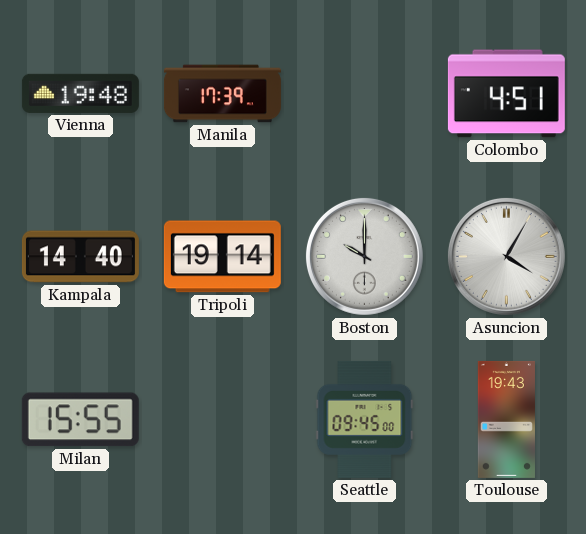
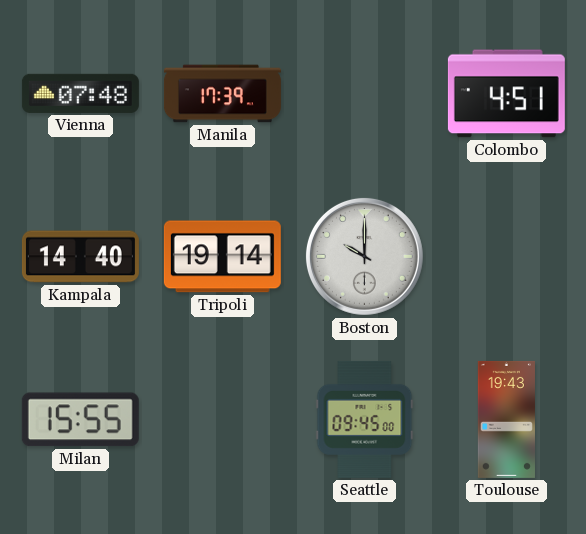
Vienna: 19:48 -> 07:48
Asuncion: 4:05 -> none
